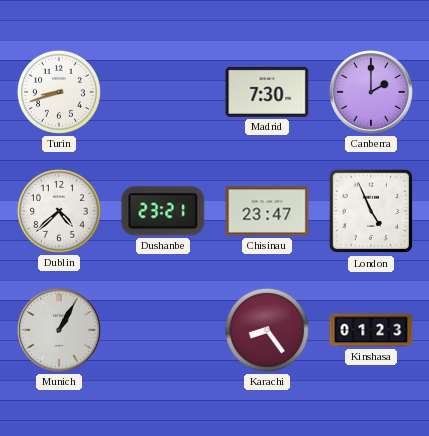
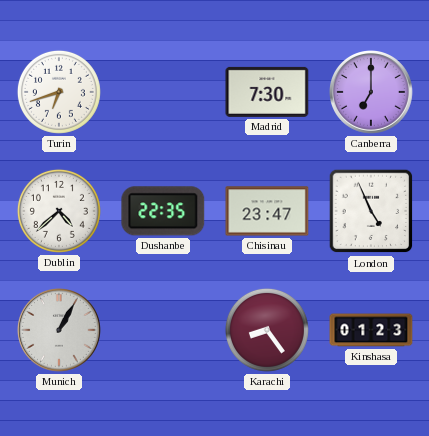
Turin: 8:42 -> 6:42
Canberra: 2:00 -> 7:00
Dushanbe: 23:21 -> 22:35
